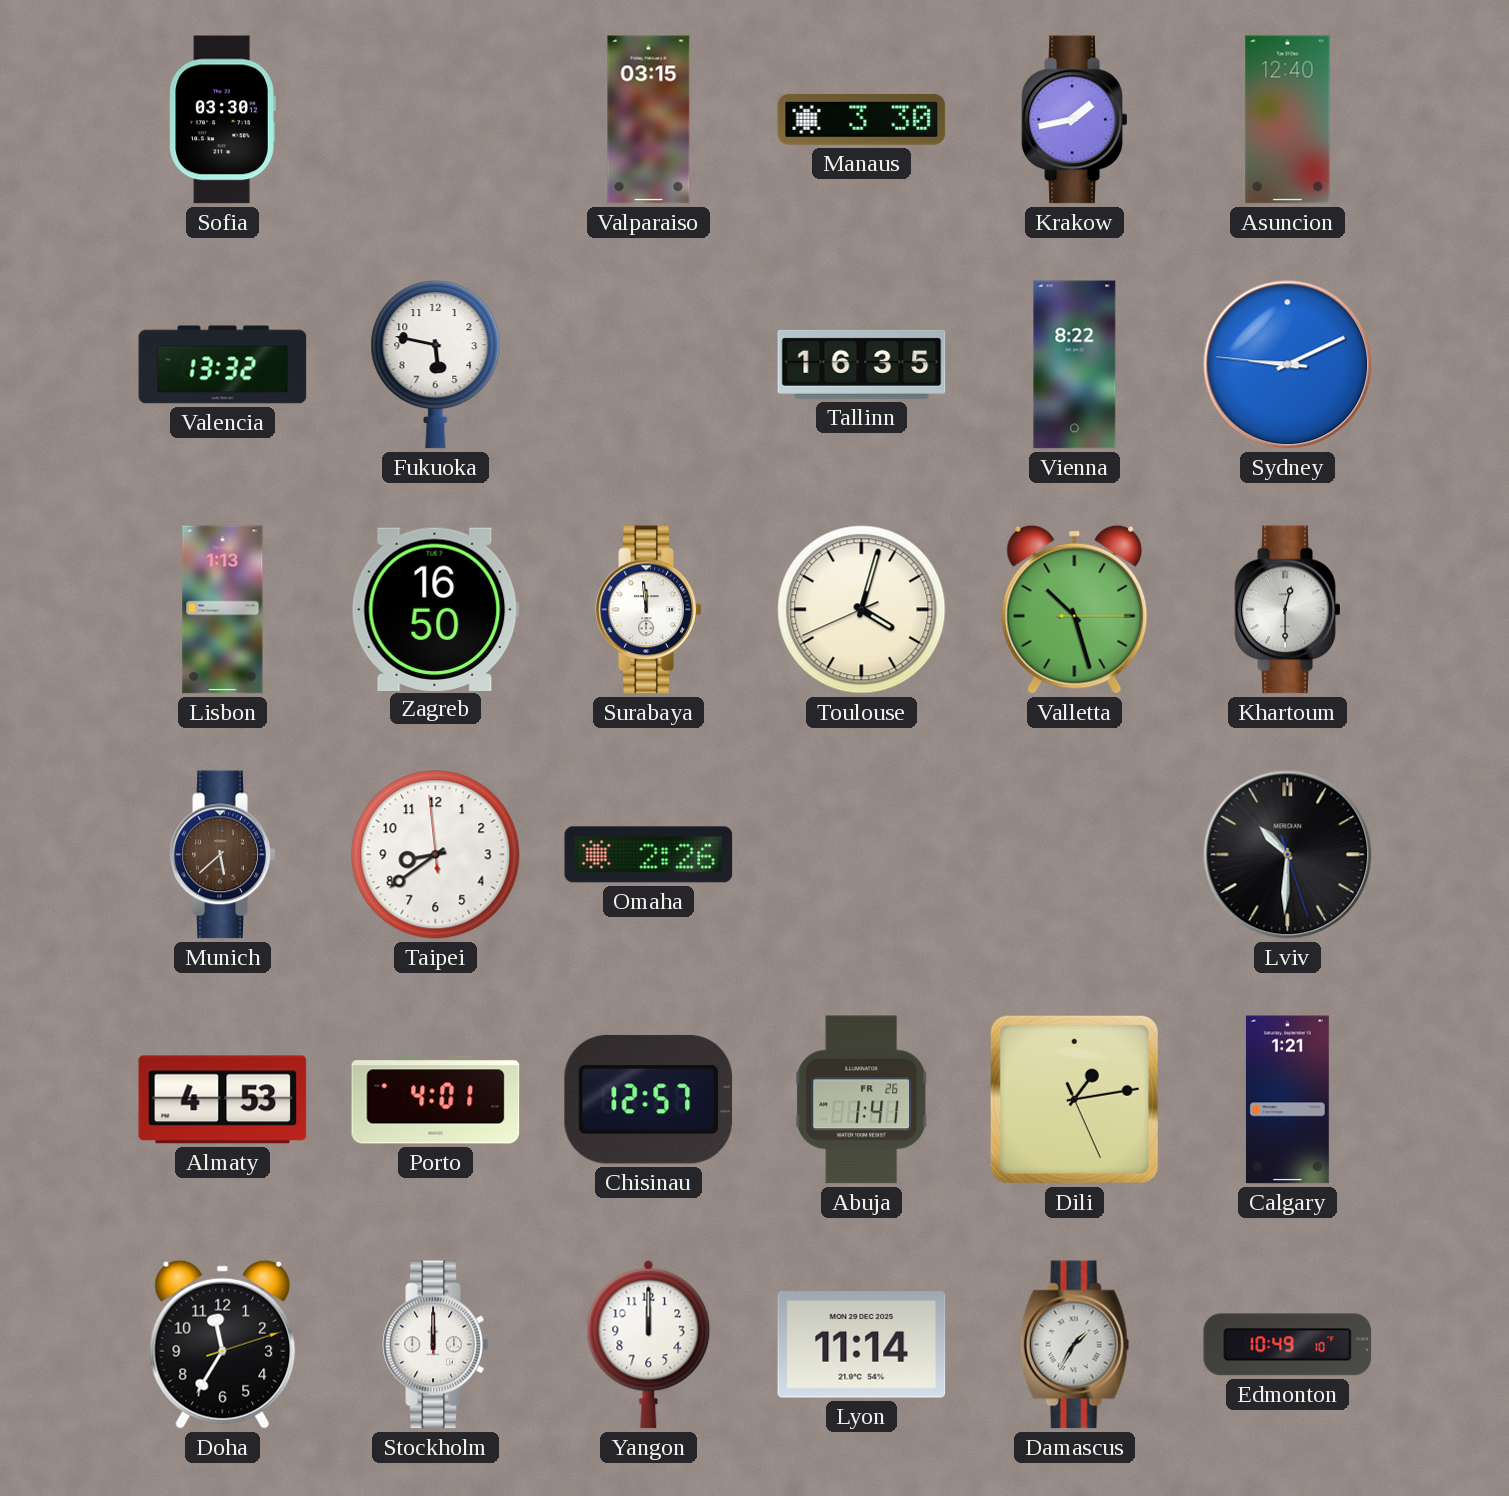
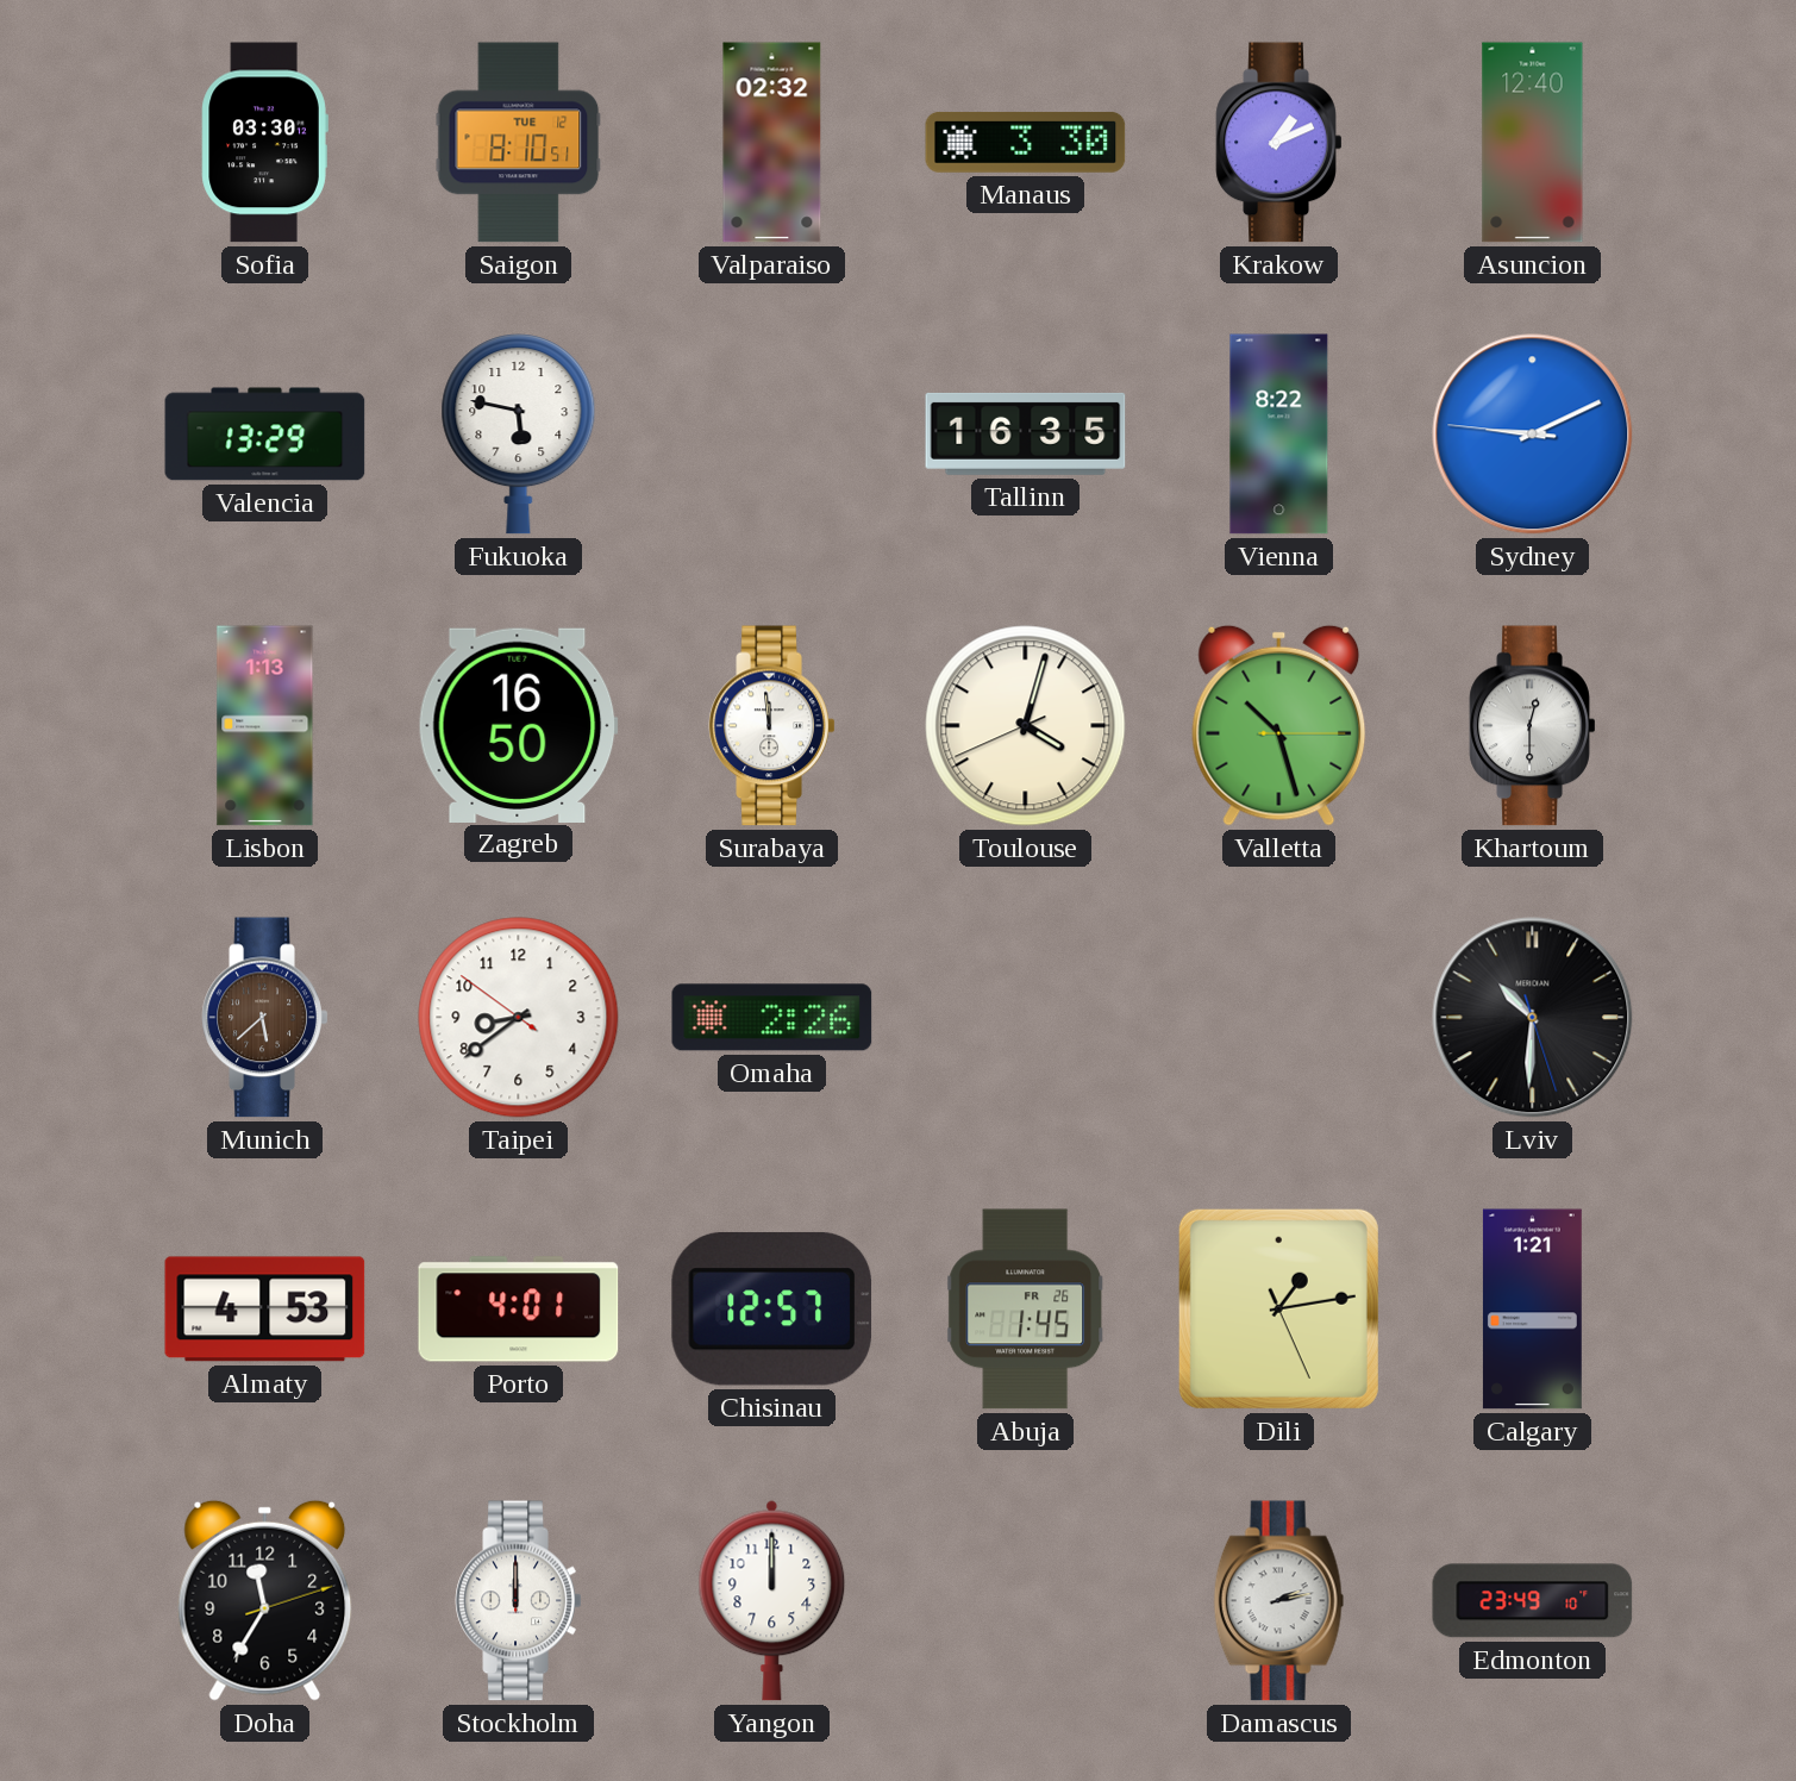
Saigon: none -> 8:10
Valparaiso: 03:15 -> 02:32
Krakow: 1:43 -> 1:11
Valencia: 13:32 -> 13:29
Taipei: 8:38:59 -> 8:38:51
Abuja: 1:41 -> 1:45
Lyon: 11:14 -> none
Damascus: 1:35 -> 2:13
Edmonton: 10:49 -> 23:49
